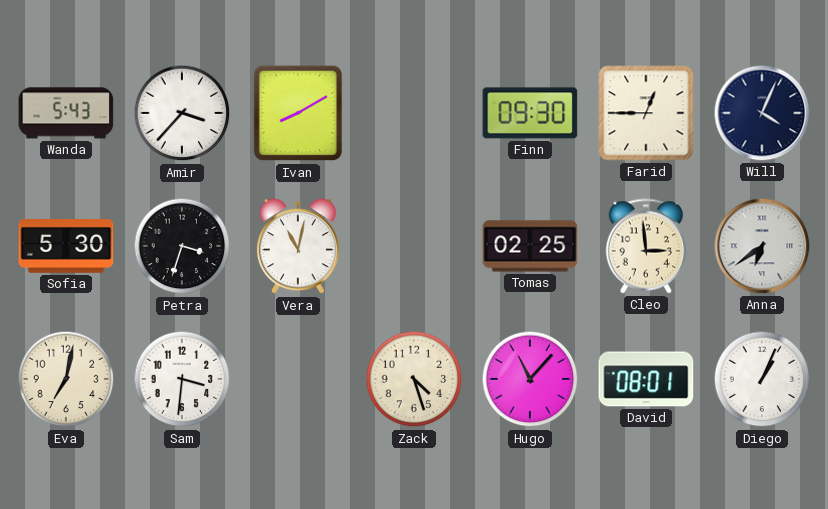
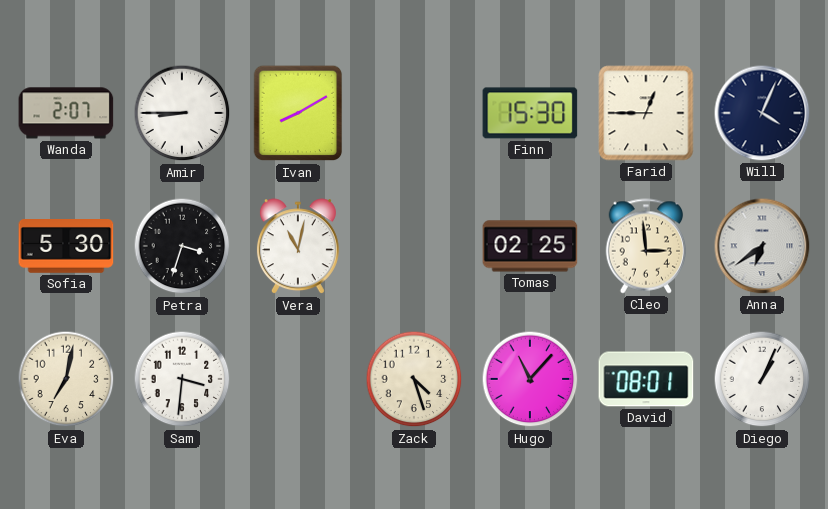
Wanda: 5:43 -> 2:07
Amir: 3:37 -> 8:45
Finn: 09:30 -> 15:30
